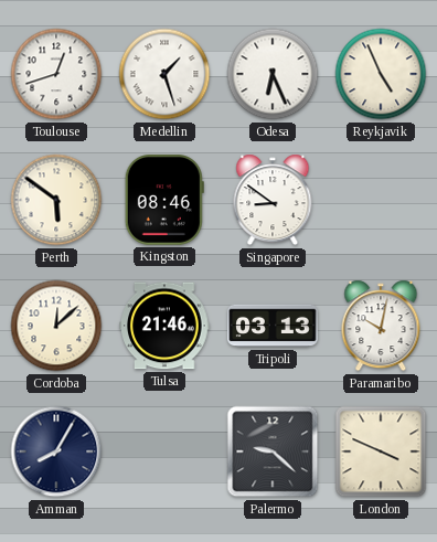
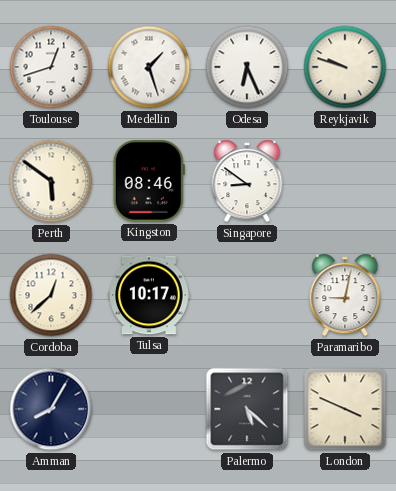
Reykjavik: 4:56 -> 9:48
Cordoba: 12:08 -> 12:38
Tulsa: 21:46 -> 10:17
Tripoli: 03:13 -> none
Paramaribo: 10:02 -> 9:02
Palermo: 9:22 -> 5:22
